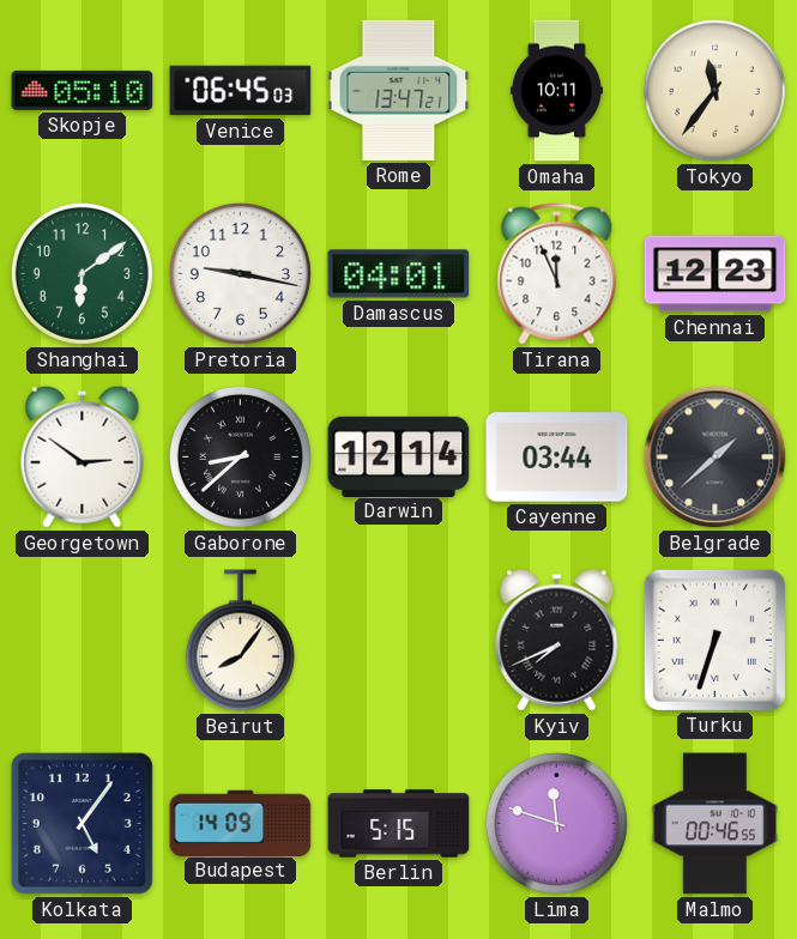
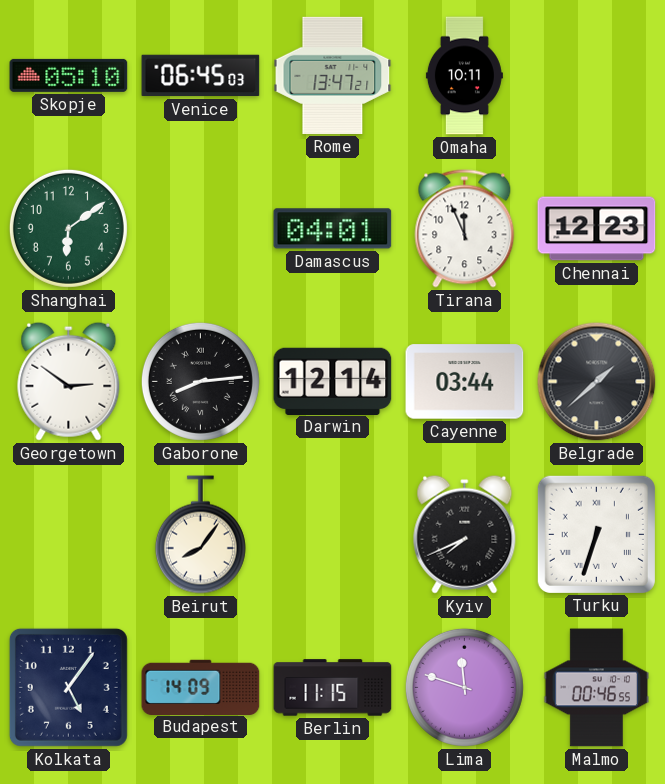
Tokyo: 11:36 -> none
Pretoria: 9:17 -> none
Gaborone: 8:38 -> 8:14
Berlin: 5:15 -> 11:15
